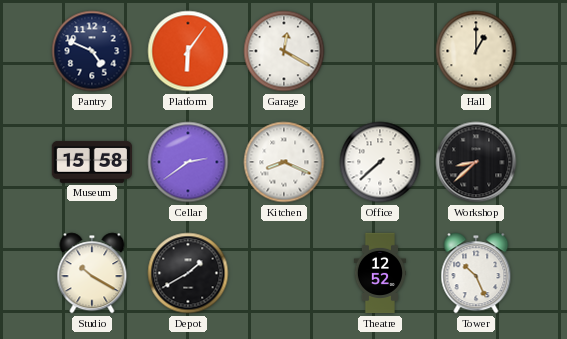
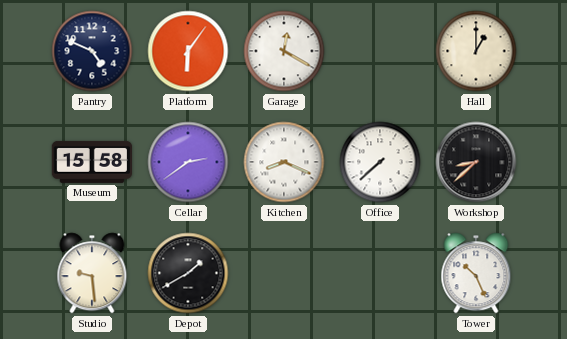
Studio: 10:20 -> 9:29
Theatre: 12:52 -> none
